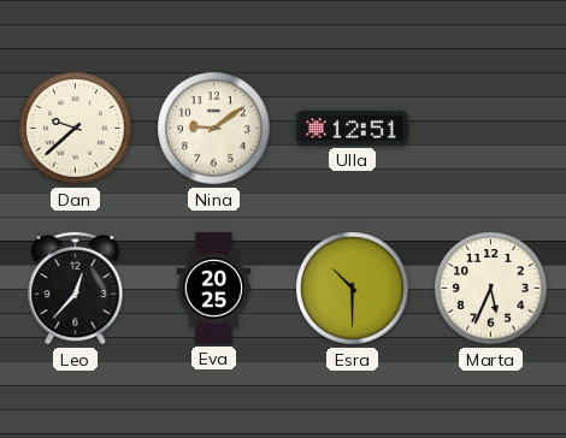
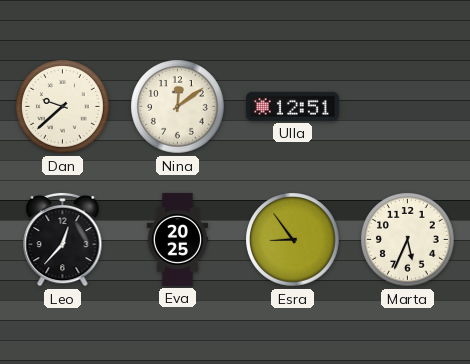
Nina: 9:09 -> 12:09
Esra: 10:30 -> 8:54
